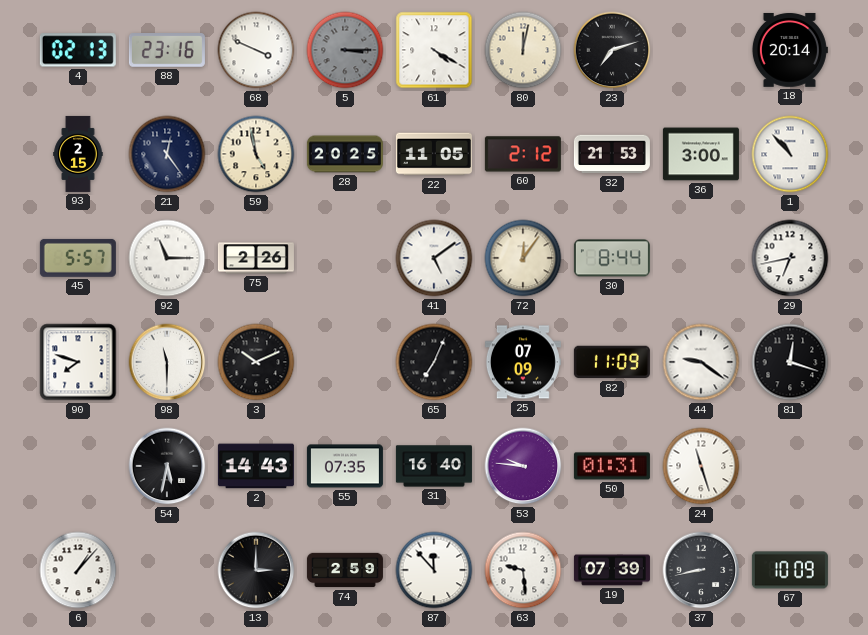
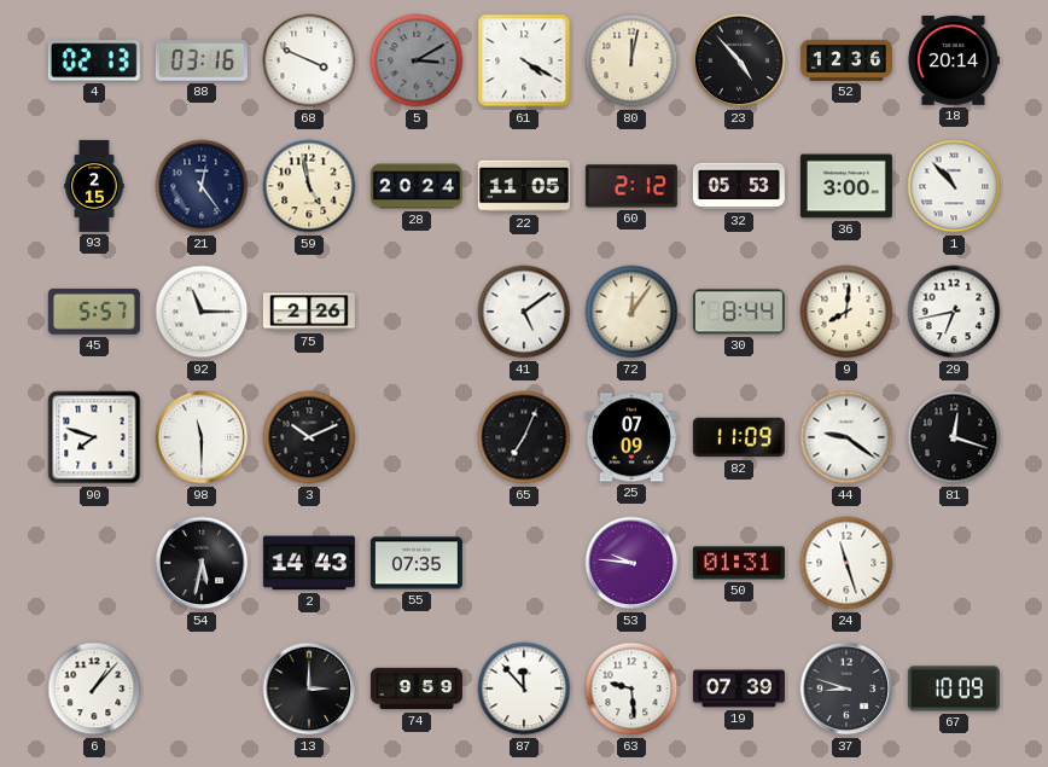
88: 23:16 -> 03:16
5: 3:15 -> 3:10
23: 7:12 -> 4:53
52: none -> 12:36
28: 20:25 -> 20:24
32: 21:53 -> 05:53
9: none -> 8:01
31: 16:40 -> none
74: 2:59 -> 9:59
37: 8:43 -> 8:48
